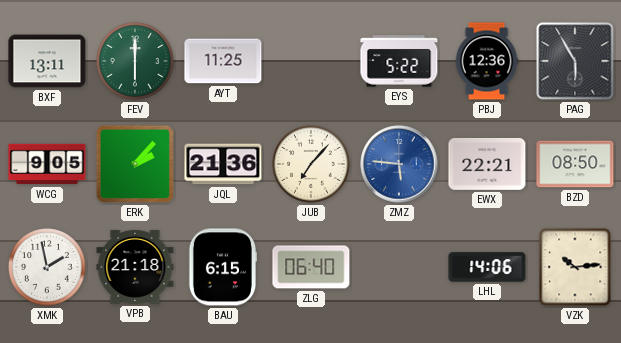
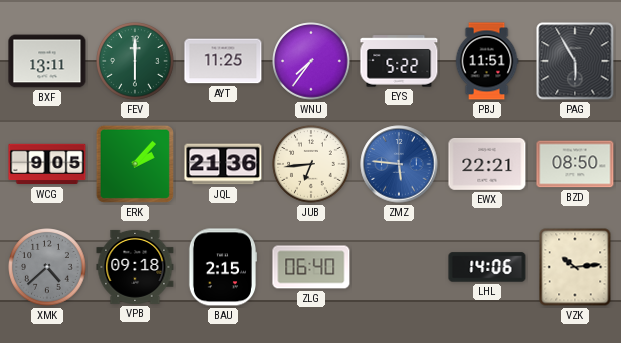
WNU: none -> 7:36
PBJ: 12:36 -> 11:51
JUB: 7:07 -> 6:44
XMK: 1:58 -> 4:38
XMK dial: white -> grey
VPB: 21:18 -> 09:18
BAU: 6:15 -> 2:15
